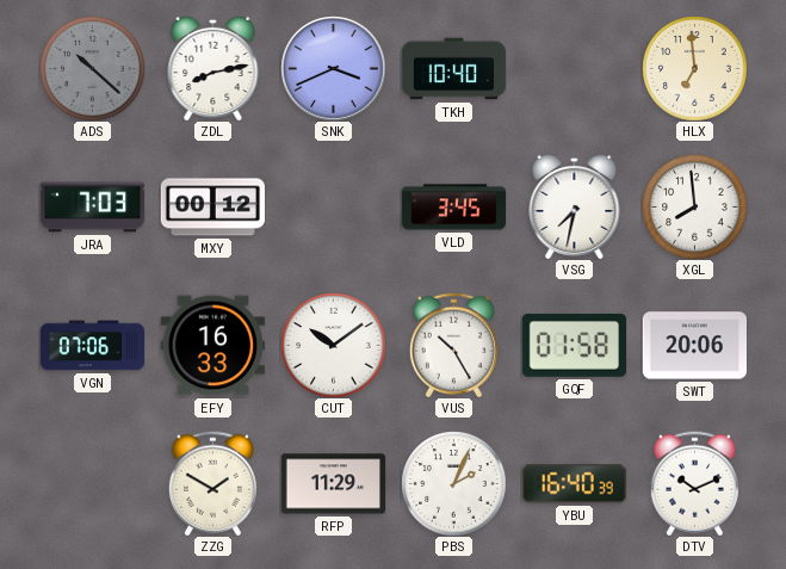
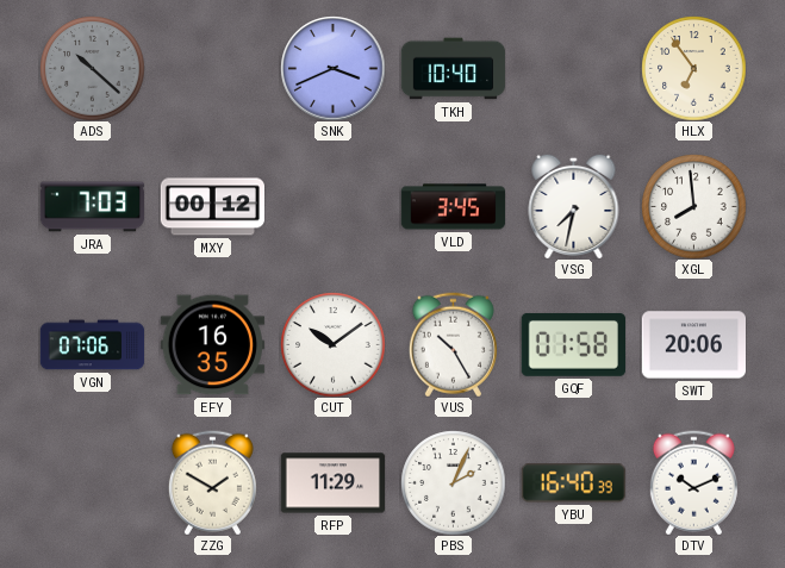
ZDL: 8:13 -> none
HLX: 6:59 -> 6:54
EFY: 16:33 -> 16:35
